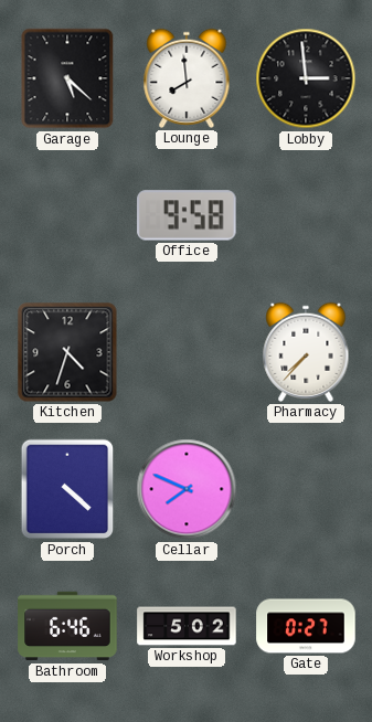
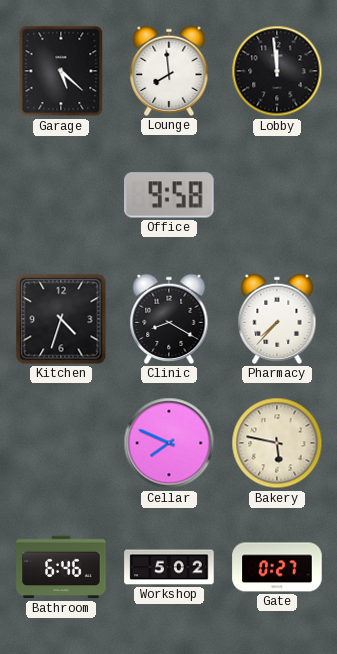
Lobby: 2:59 -> 11:59
Clinic: none -> 8:20
Porch: 4:22 -> none
Bakery: none -> 5:47
